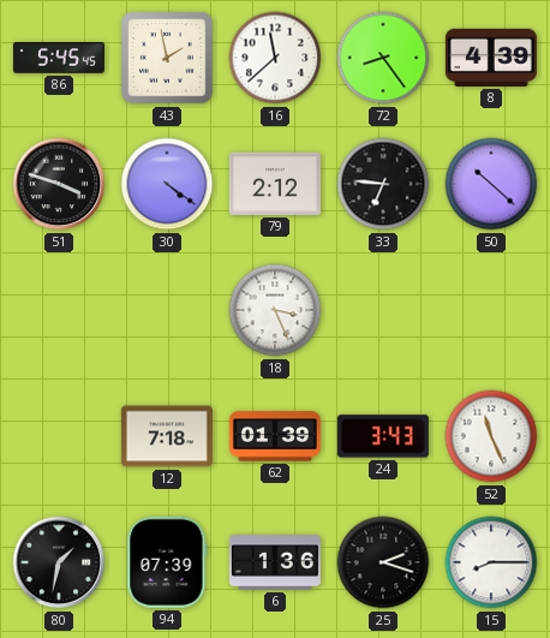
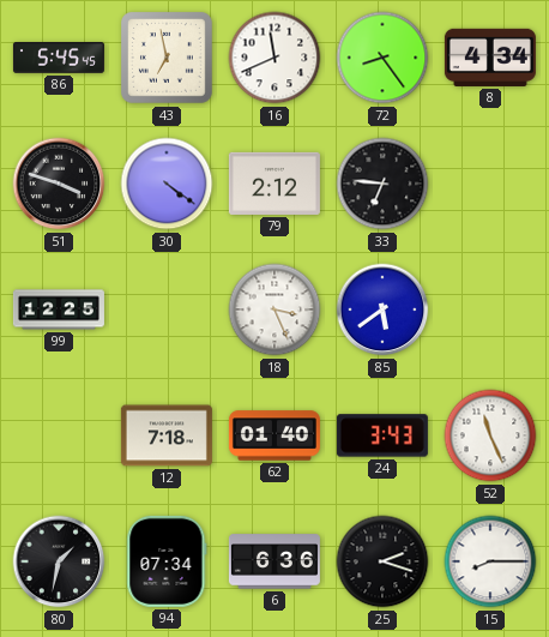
43: 1:58 -> 6:58
16: 11:38 -> 11:41
8: 4:39 -> 4:34
50: 10:22 -> none
99: none -> 12:25
85: none -> 5:39
62: 01:39 -> 01:40
94: 07:39 -> 07:34
6: 1:36 -> 6:36
